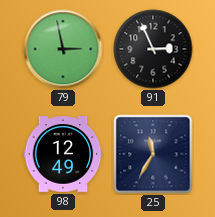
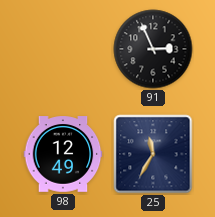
79: 2:58 -> none
